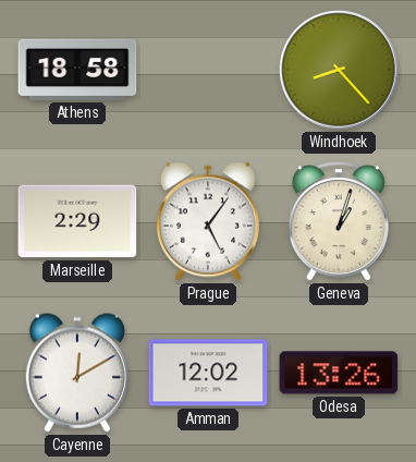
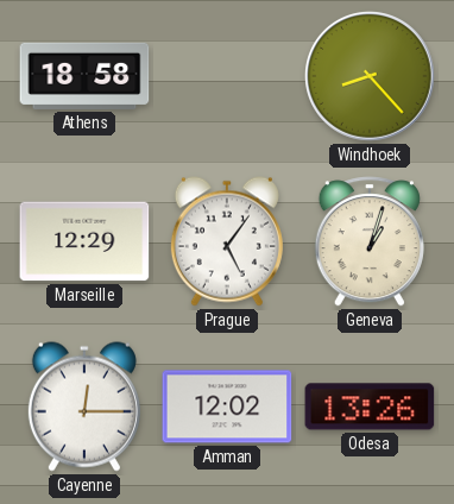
Marseille: 2:29 -> 12:29
Cayenne: 12:10 -> 12:15
